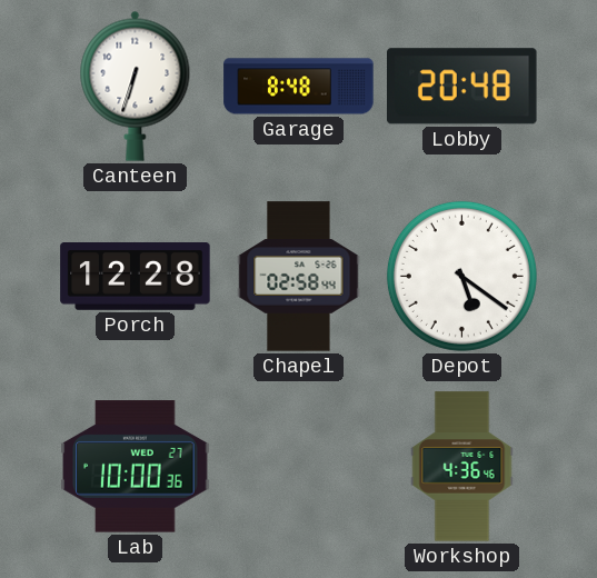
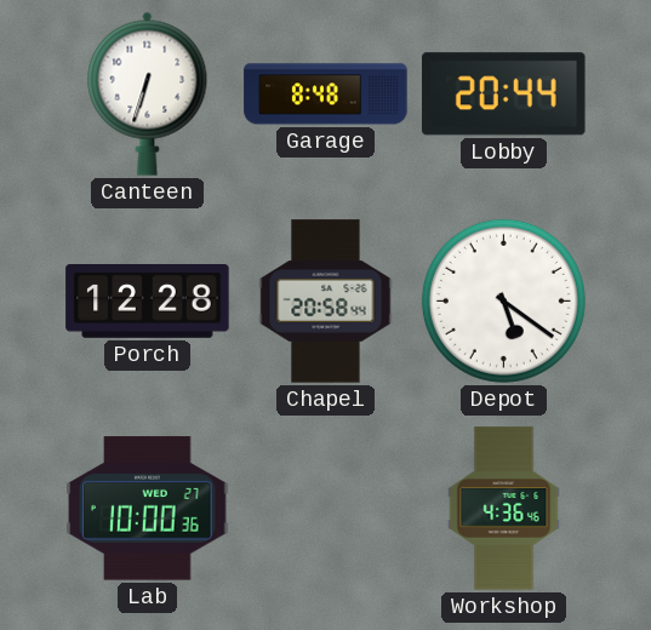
Lobby: 20:48 -> 20:44
Chapel: 02:58 -> 20:58
